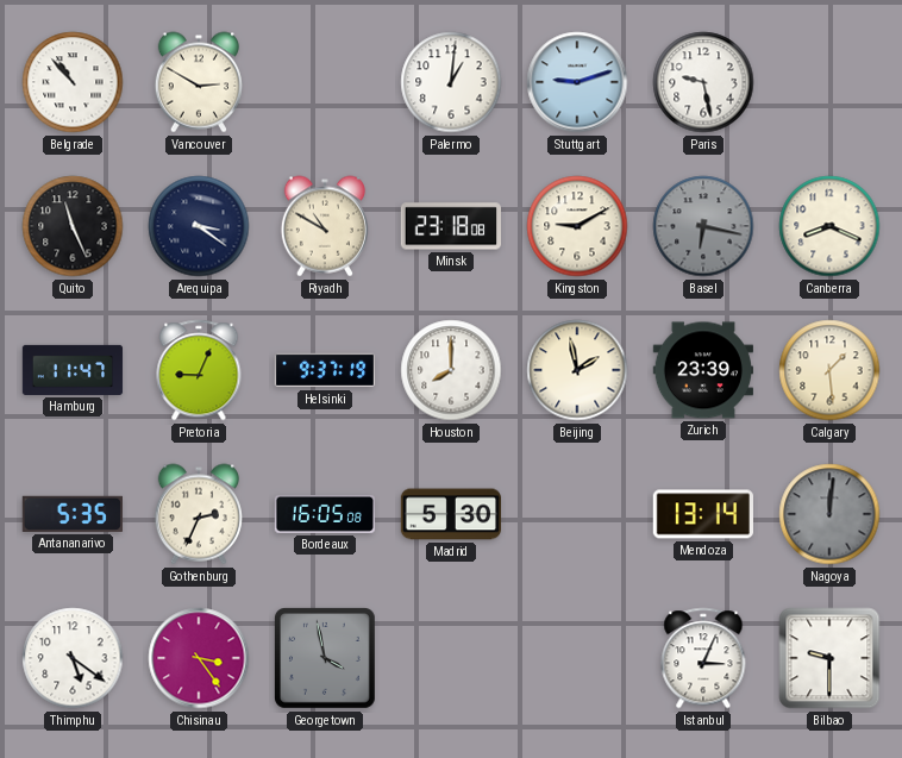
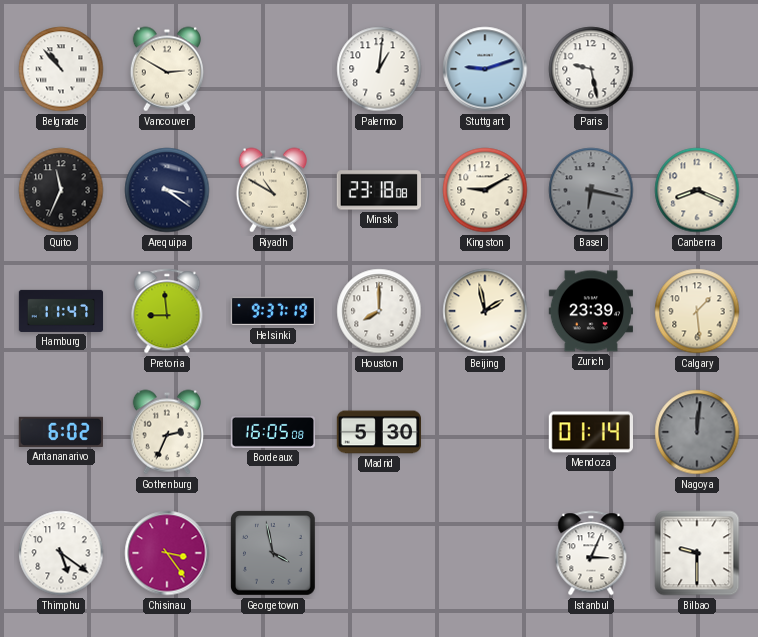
Quito: 11:26 -> 11:34
Pretoria: 9:04 -> 8:59
Antananarivo: 5:35 -> 6:02
Mendoza: 13:14 -> 01:14
